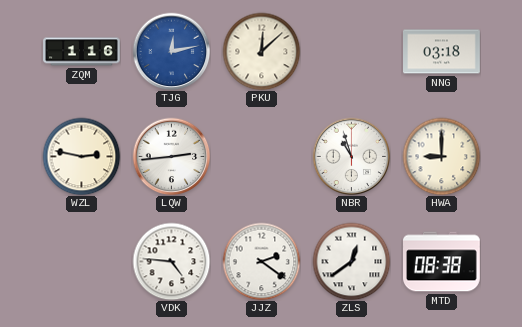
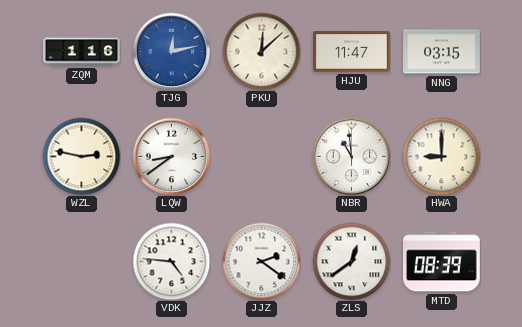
HJU: none -> 11:47
NNG: 03:18 -> 03:15
LQW: 2:44 -> 8:39
NBR: 10:57 -> 10:59
MTD: 08:38 -> 08:39
